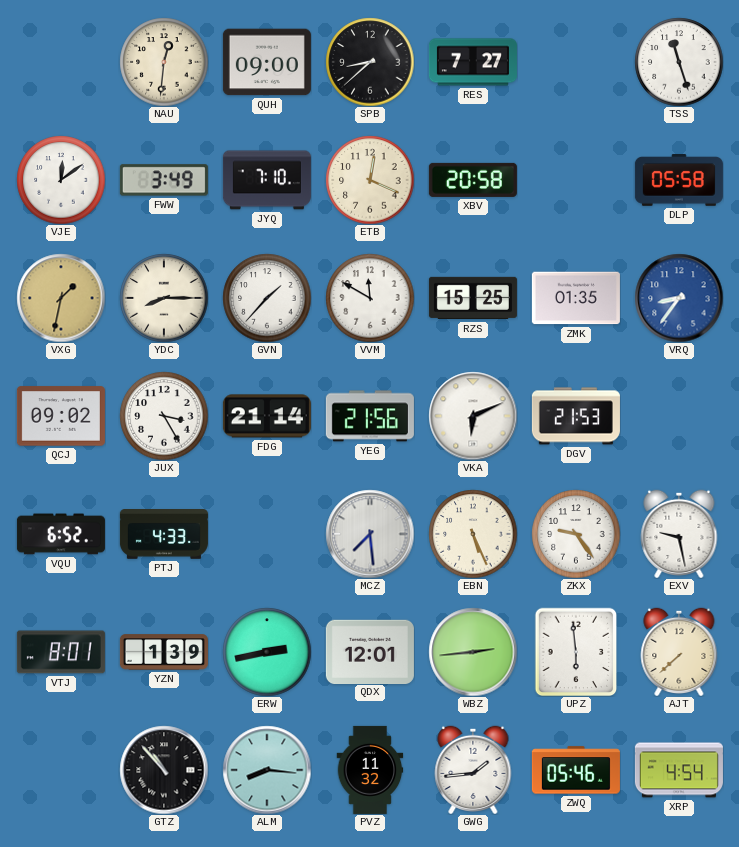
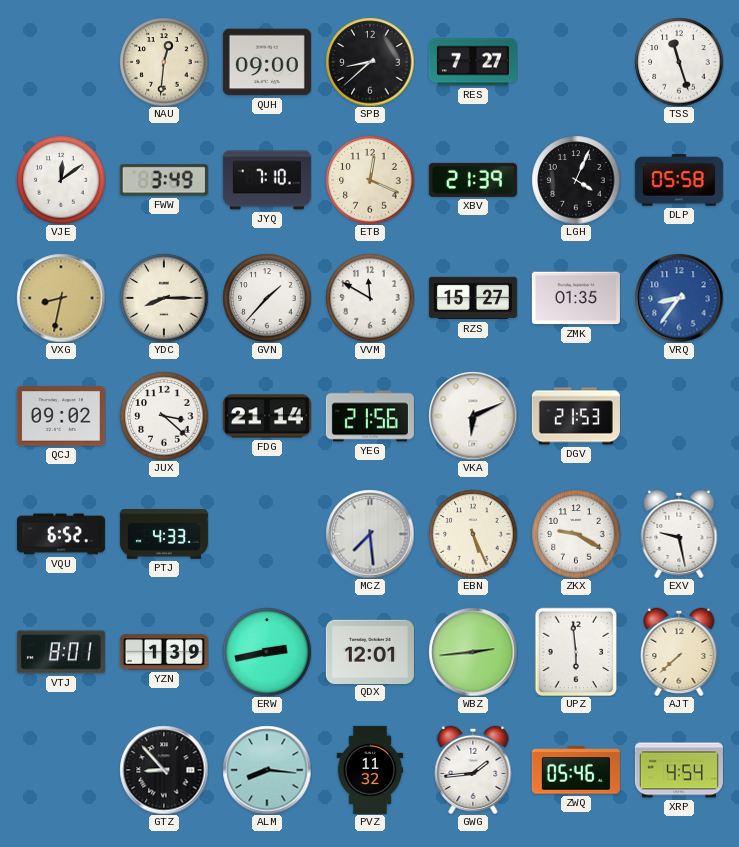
XBV: 20:58 -> 21:39
LGH: none -> 4:04
VXG: 1:32 -> 8:32
RZS: 15:25 -> 15:27
JUX: 3:25 -> 3:22
ZKX: 9:24 -> 9:20
GTZ: 10:53 -> 8:53
